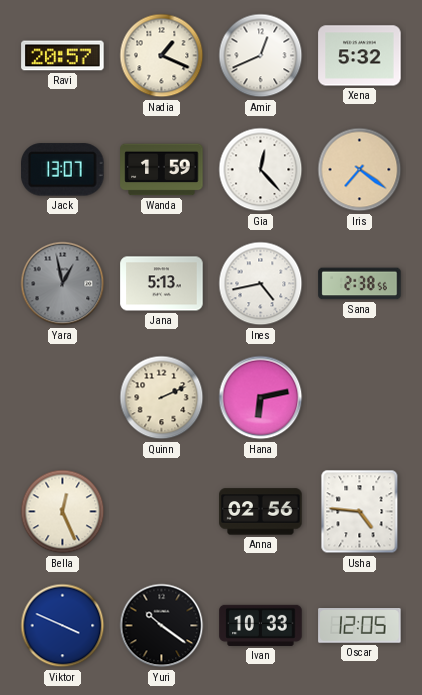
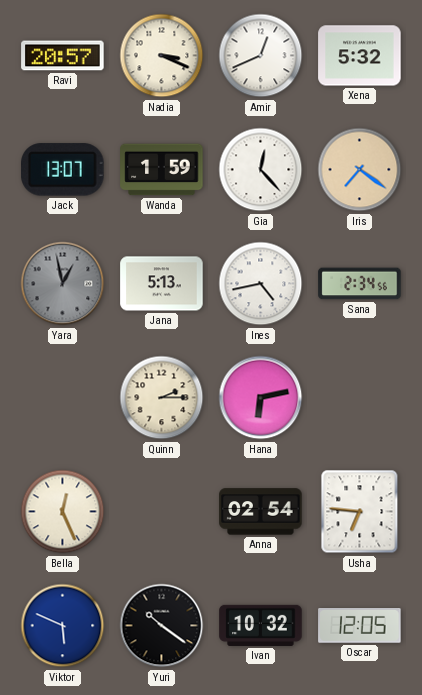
Nadia: 1:19 -> 3:19
Sana: 2:38 -> 2:34
Quinn: 2:11 -> 2:15
Anna: 02:56 -> 02:54
Usha: 4:46 -> 6:46
Viktor: 3:49 -> 5:49
Ivan: 10:33 -> 10:32
